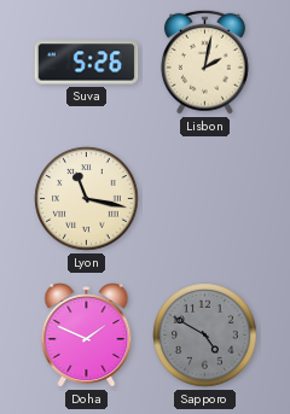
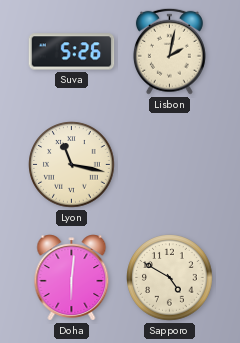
Doha: 1:49 -> 6:01
Sapporo dial: grey -> cream
